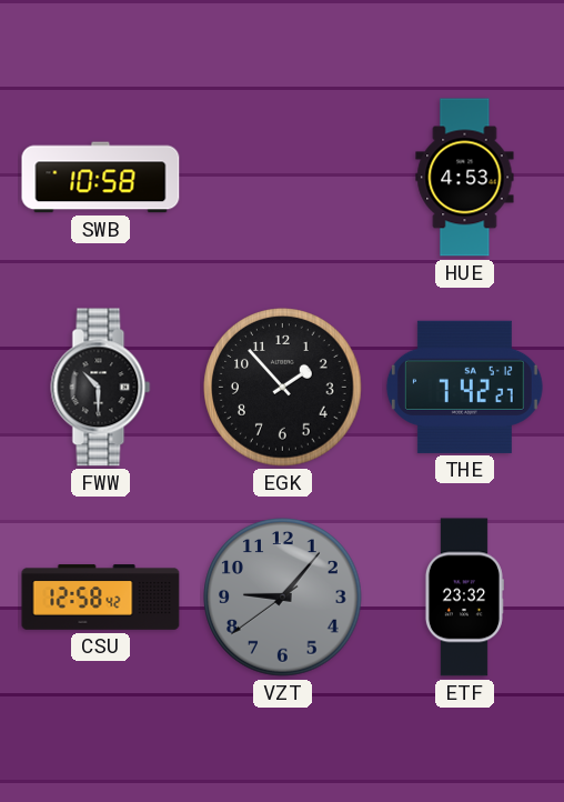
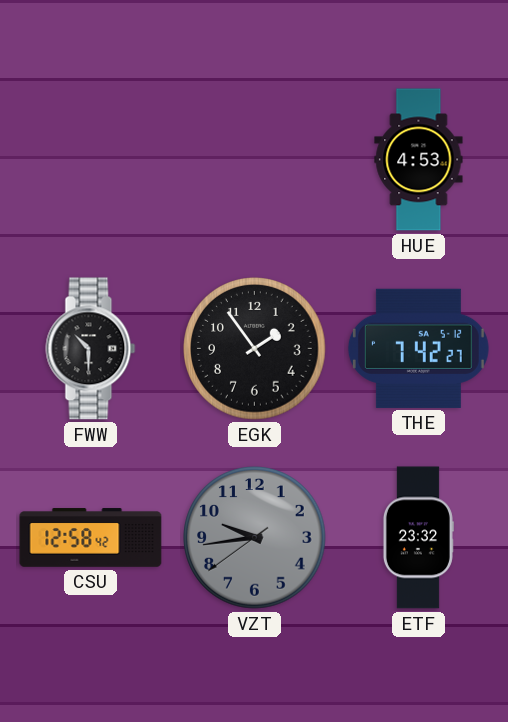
SWB: 10:58 -> none
EGK: 1:53 -> 1:54
VZT: 9:06 -> 9:43
